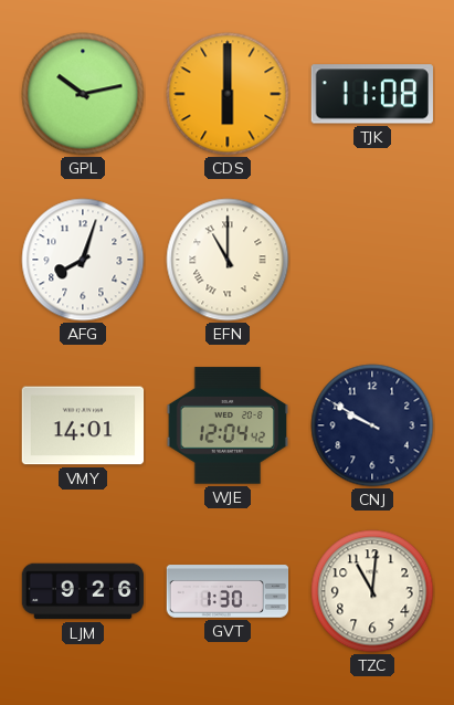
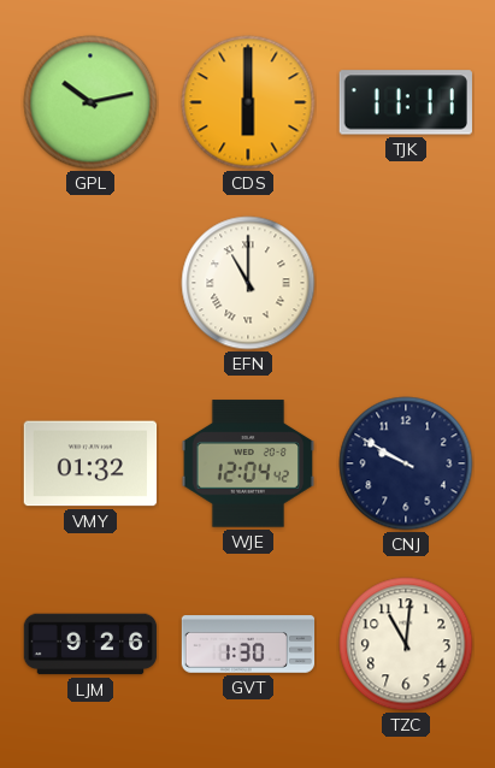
TJK: 11:08 -> 11:11
AFG: 8:03 -> none
VMY: 14:01 -> 01:32
